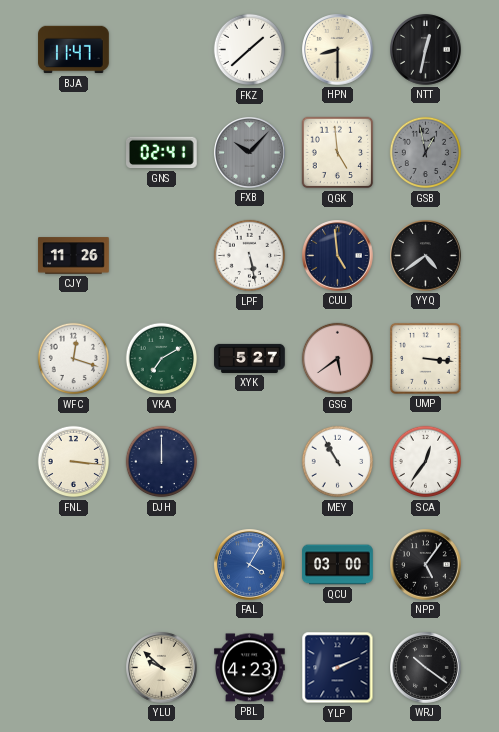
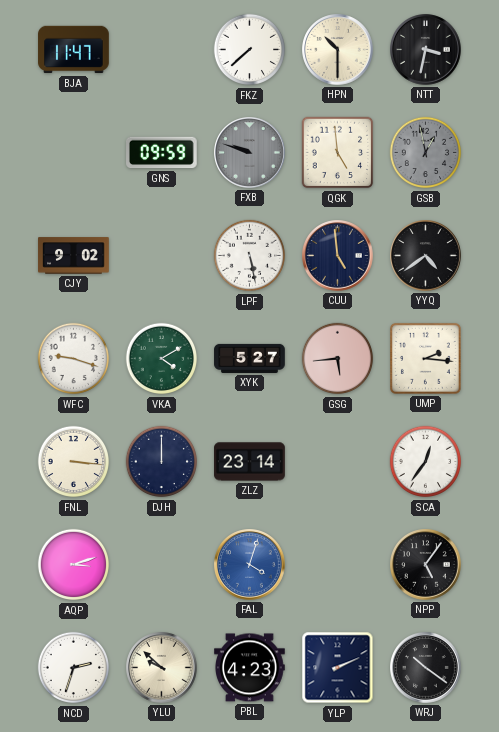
FKZ: 1:38 -> 7:38
HPN: 8:30 -> 10:30
NTT: 12:32 -> 3:32
GNS: 02:41 -> 09:59
FXB: 10:07 -> 9:48
CJY: 11:26 -> 9:02
WFC: 12:18 -> 9:18
VKA: 7:10 -> 4:10
GSG: 5:39 -> 5:44
UMP: 3:16 -> 2:16
ZLZ: none -> 23:14
MEY: 10:55 -> none
AQP: none -> 3:12
FAL: 4:05 -> 4:03
QCU: 03:00 -> none
NCD: none -> 2:33
